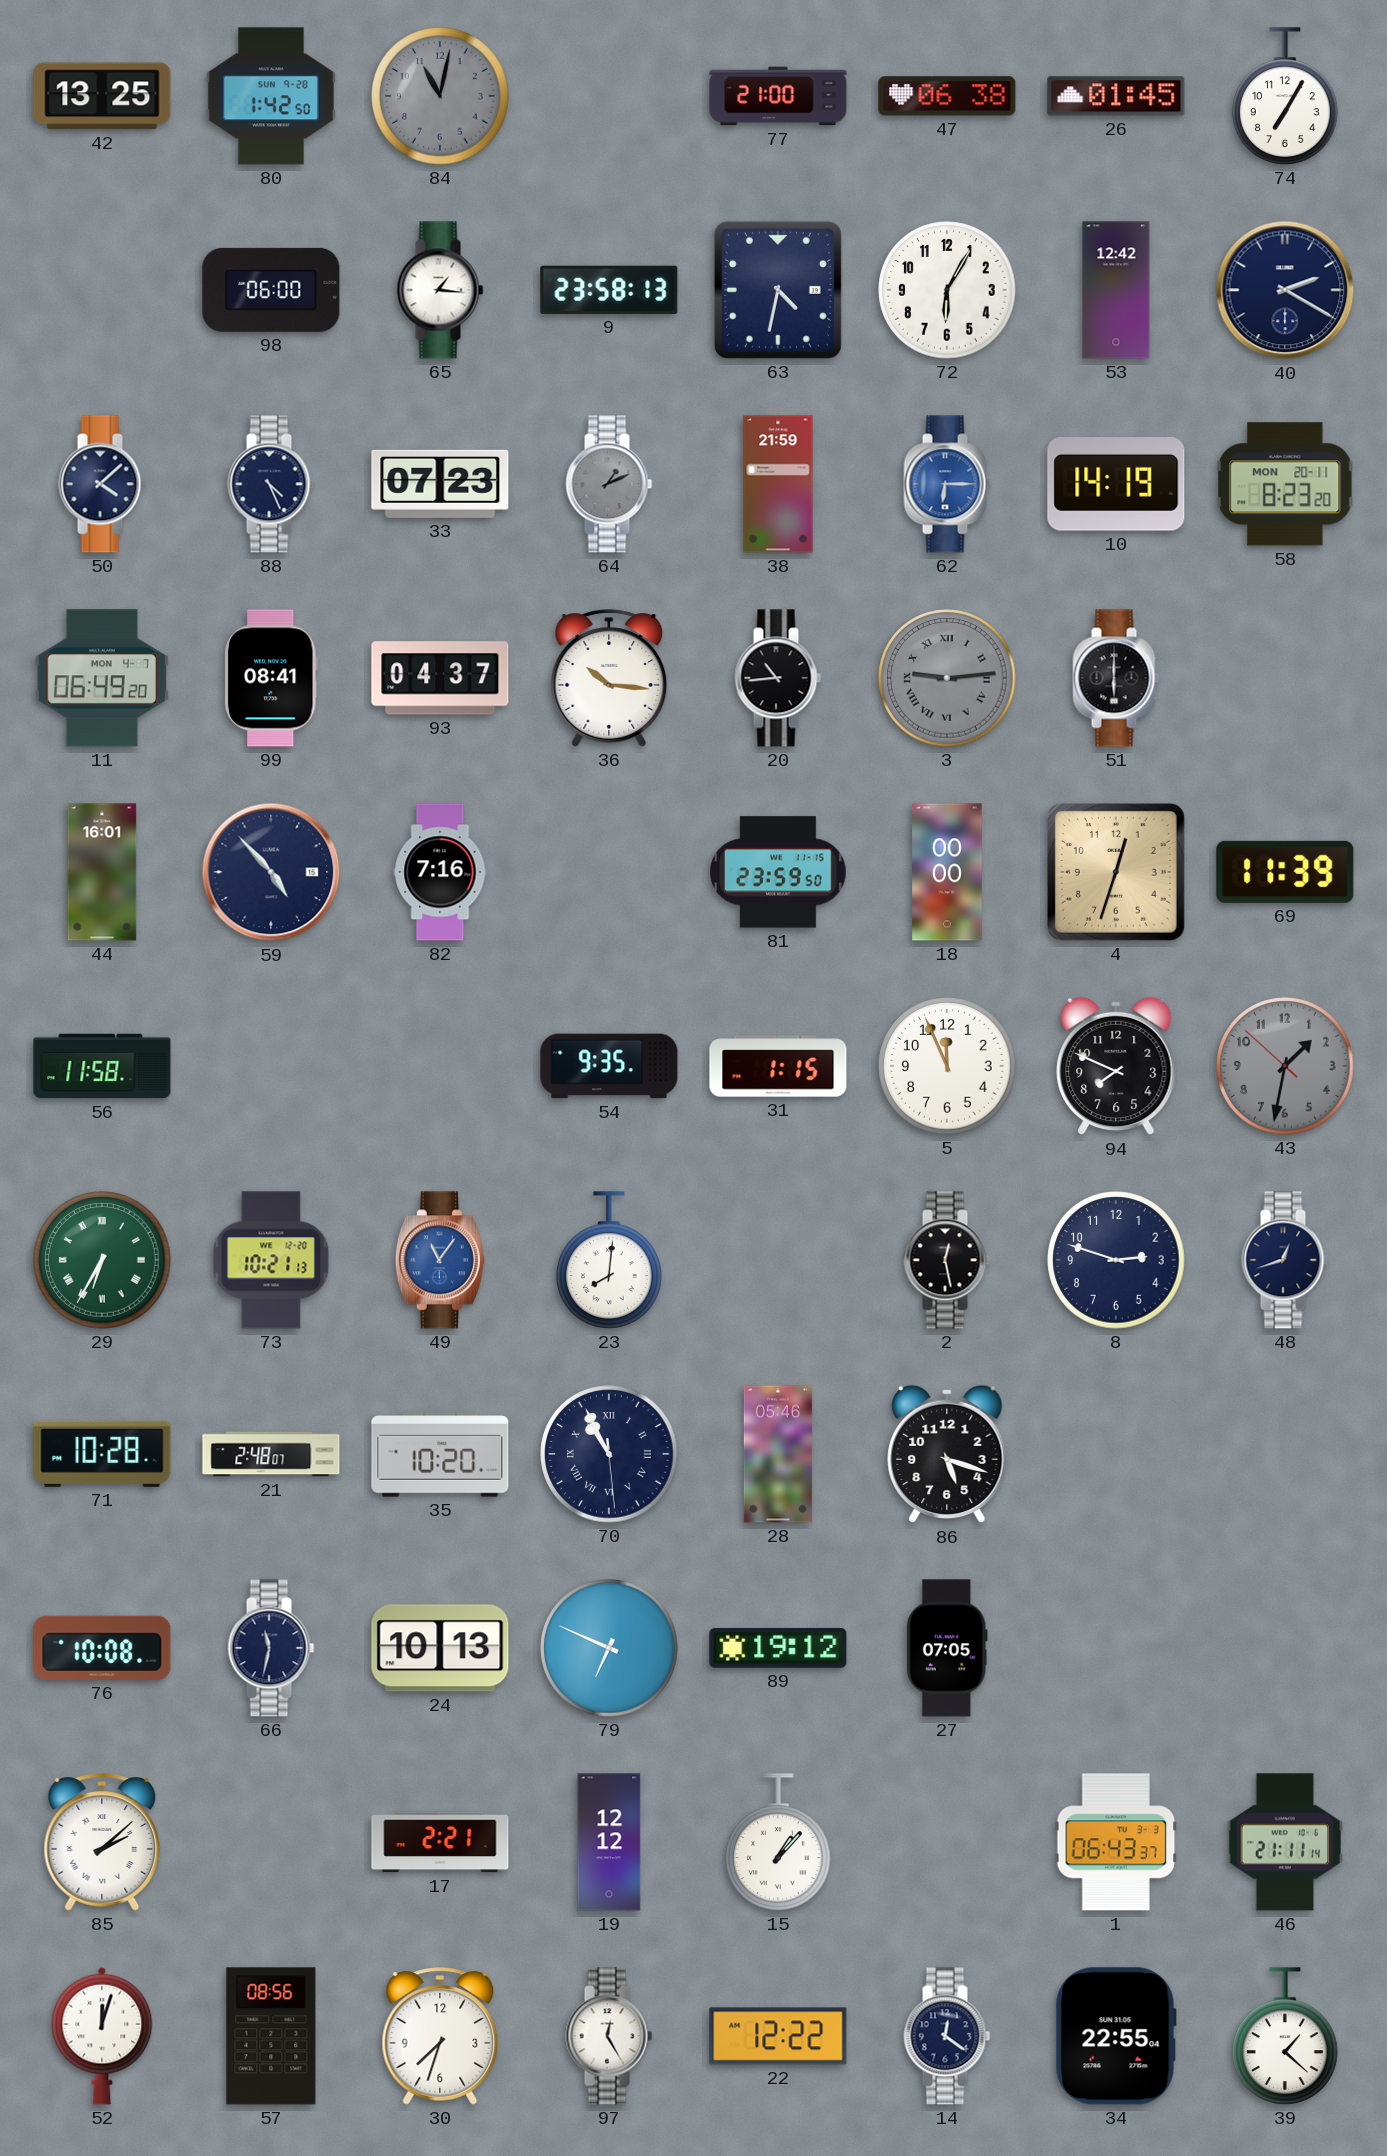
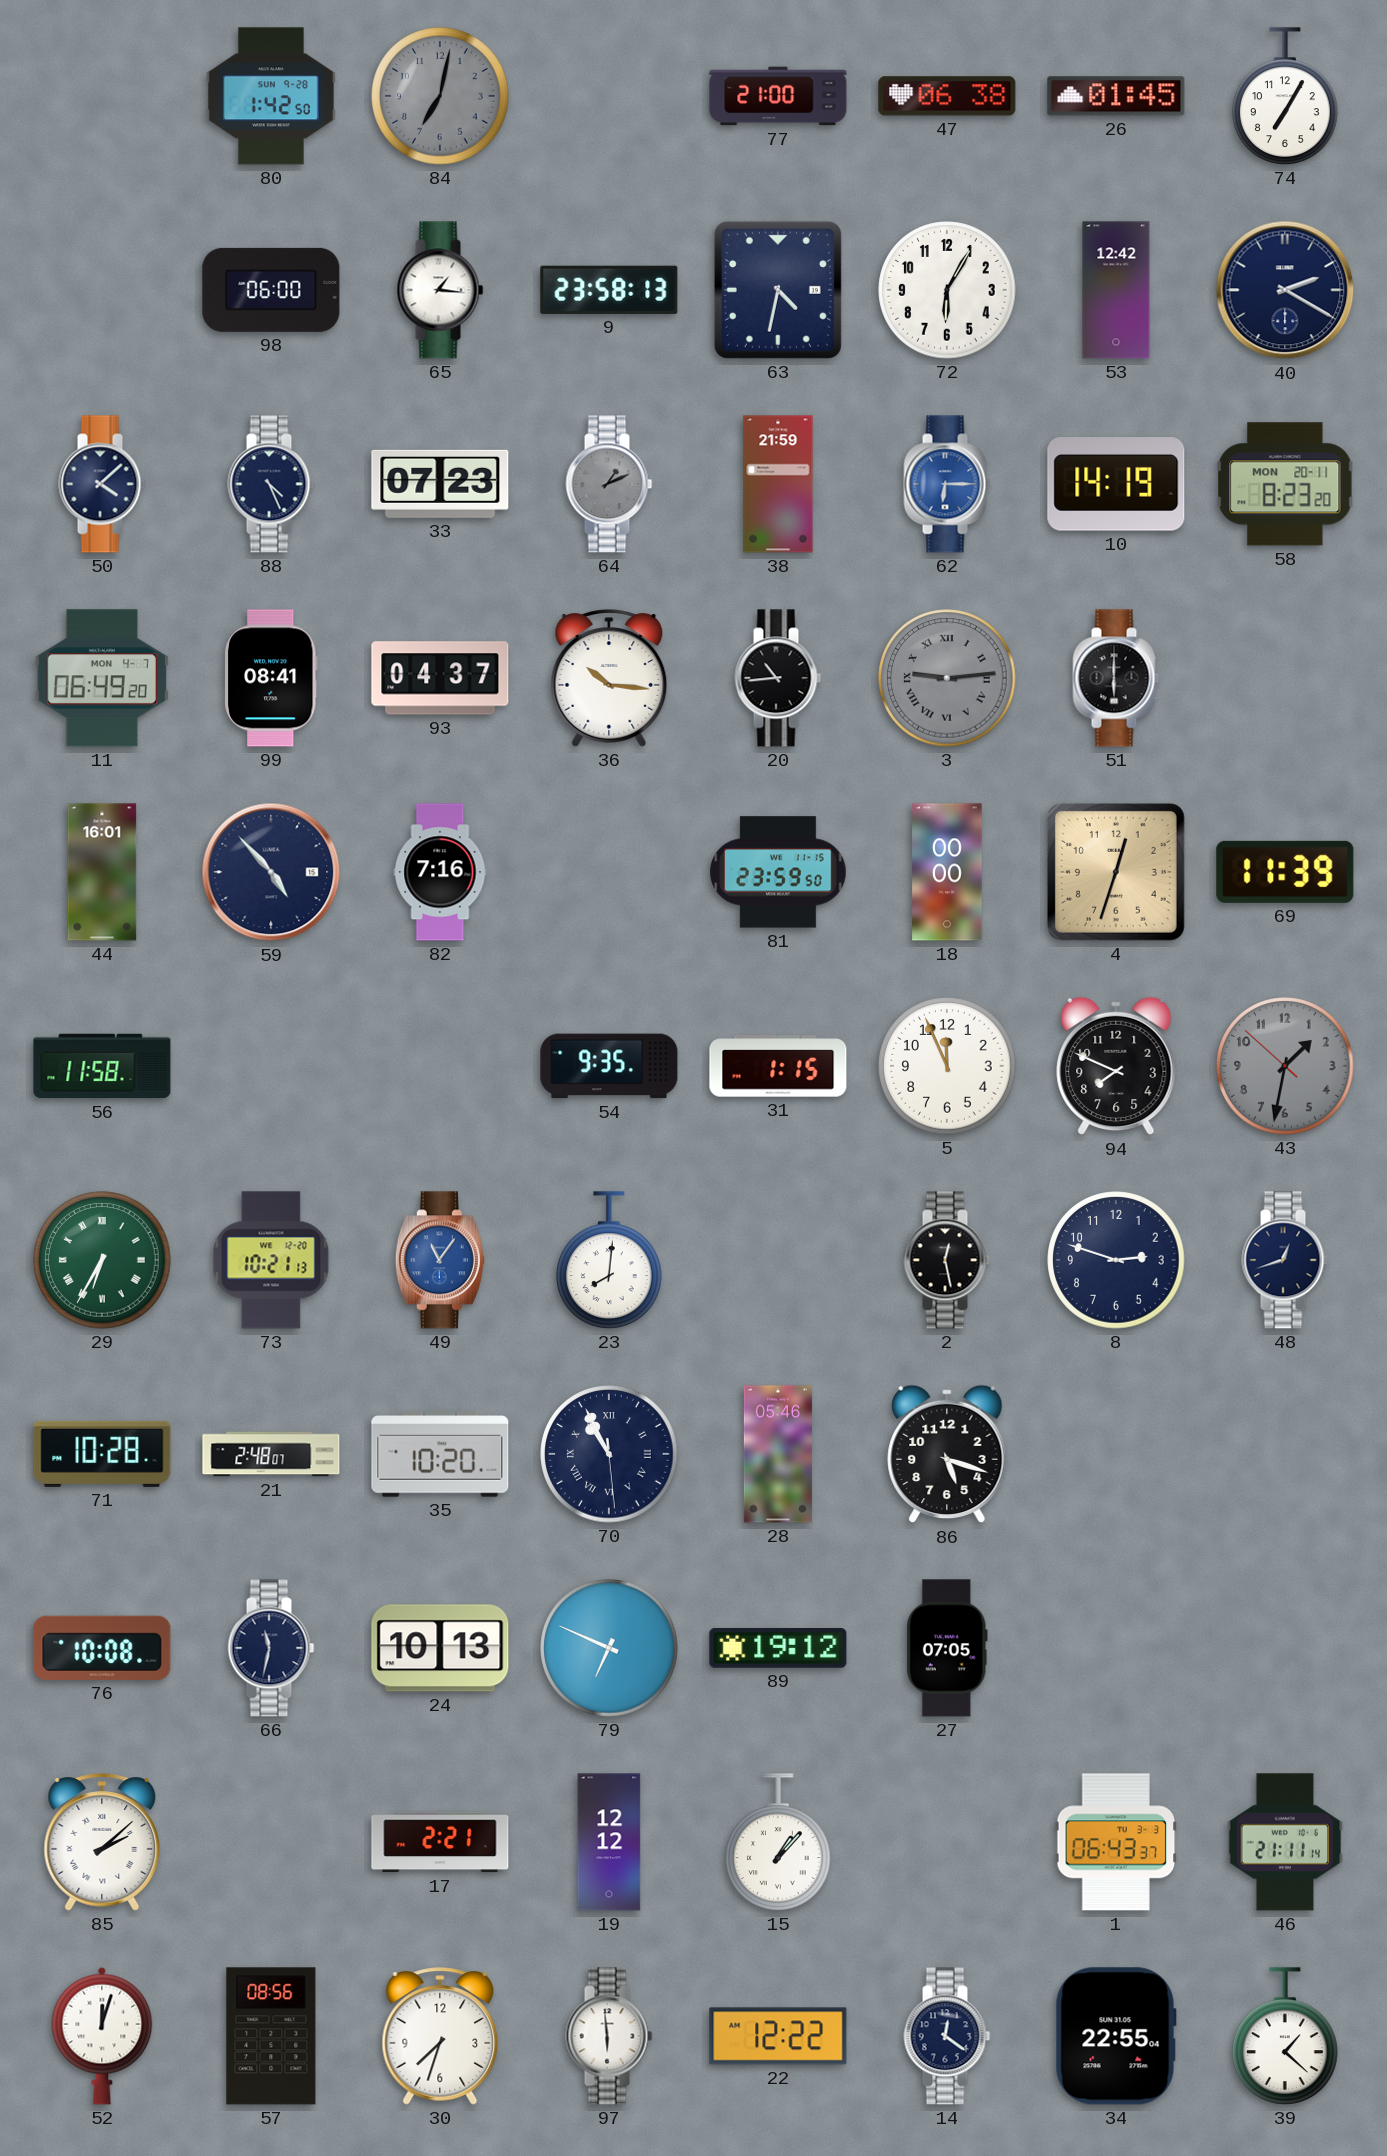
42: 13:25 -> none
84: 11:02 -> 7:02
97: 12:25 -> 5:59
